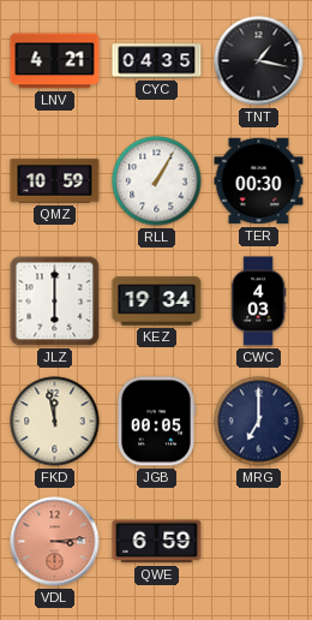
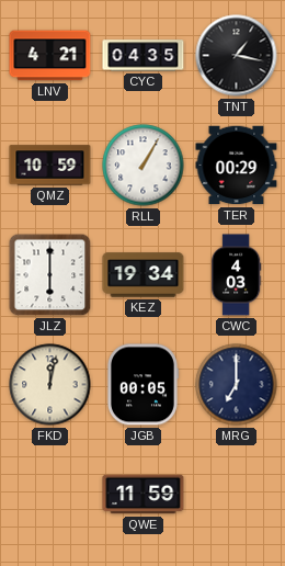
TER: 00:30 -> 00:29
FKD: 11:58 -> 12:02
VDL: 3:14 -> none
QWE: 6:59 -> 11:59
